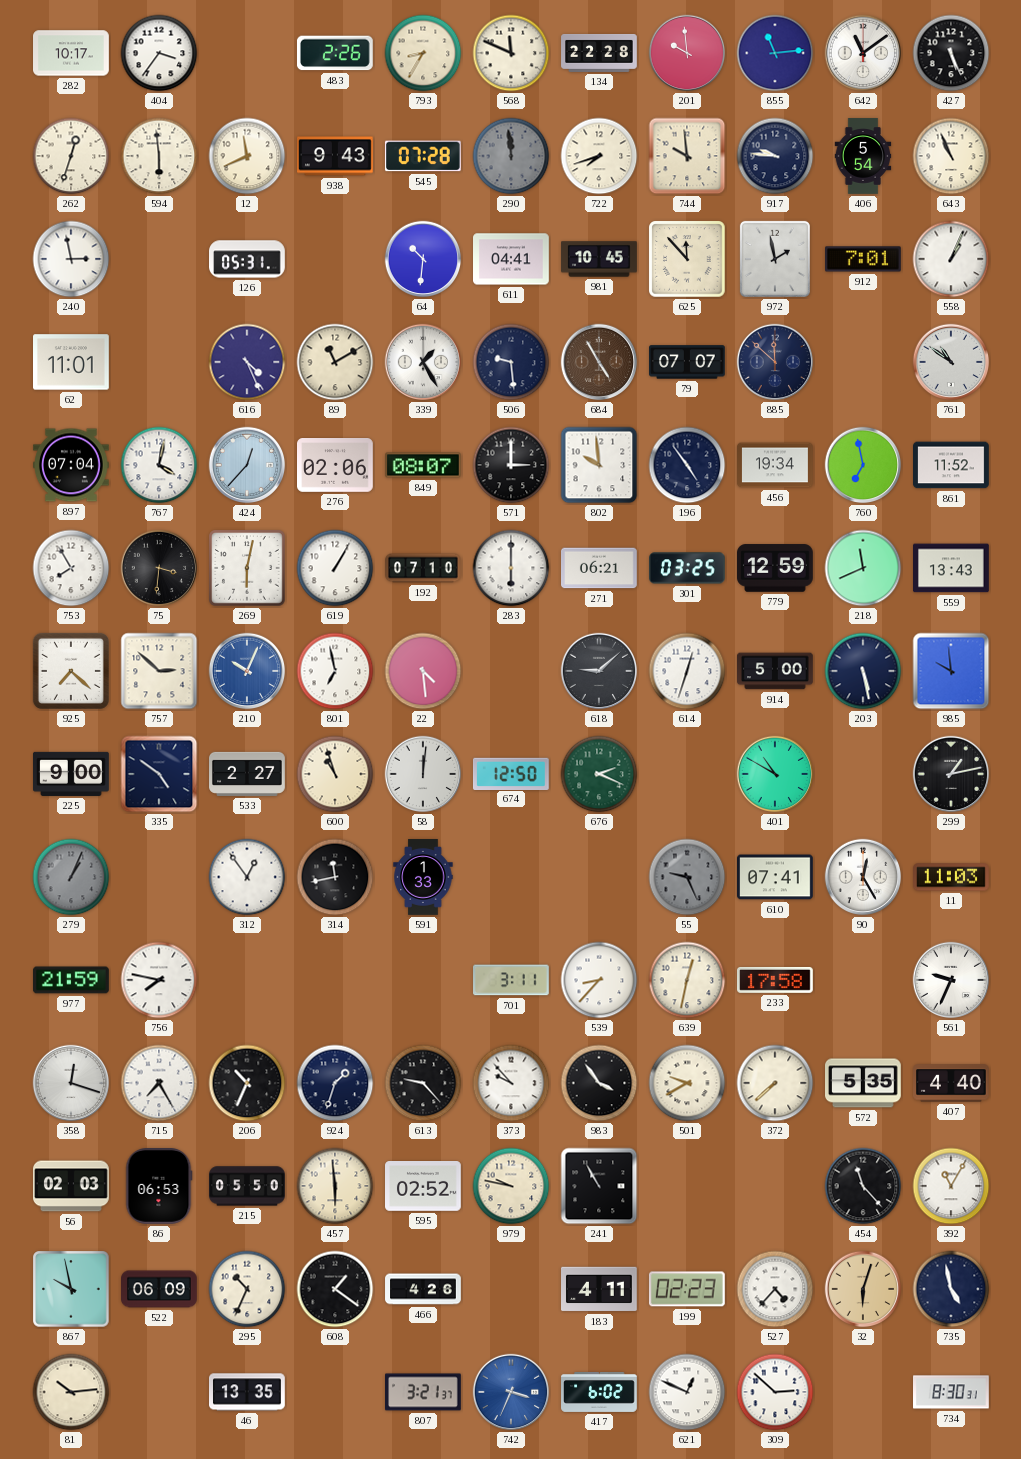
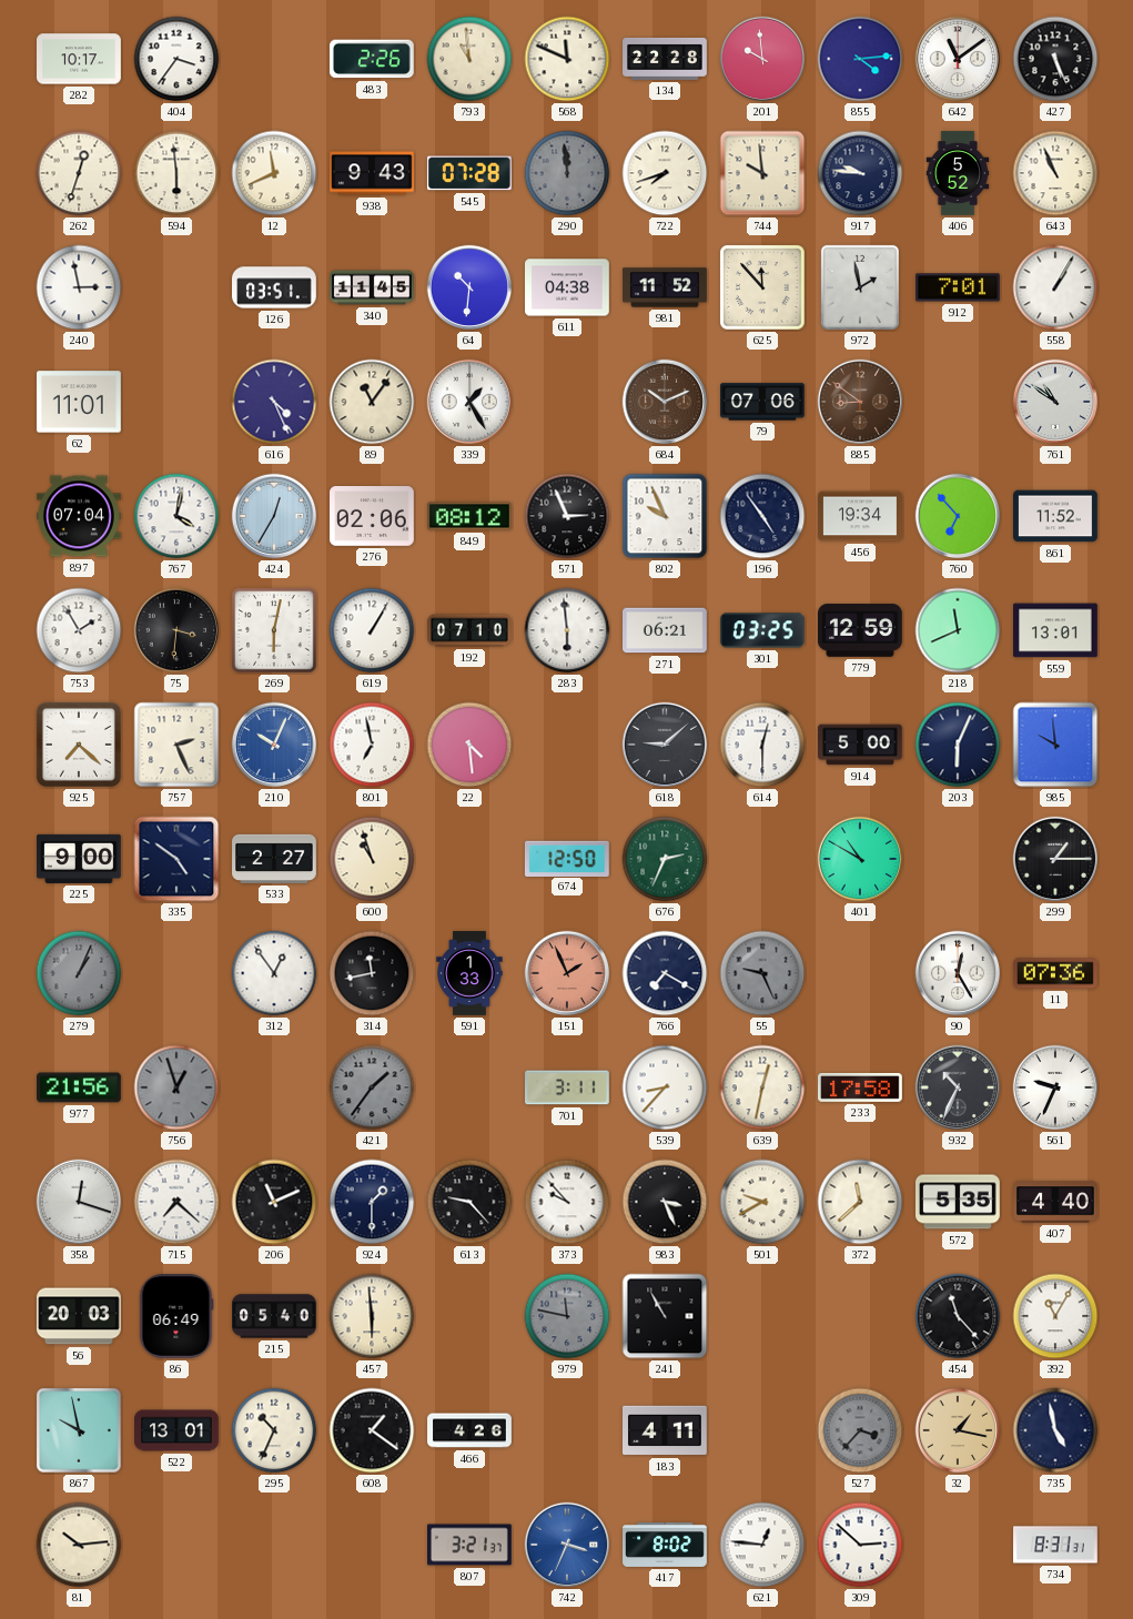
793: 8:35 -> 10:59
855: 11:14 -> 4:14
406: 5:54 -> 5:52
126: 05:31 -> 03:51
340: none -> 11:45
611: 04:41 -> 04:38
981: 10:45 -> 11:52
558: 1:04 -> 1:05
89: 11:10 -> 11:06
506: 9:29 -> none
684: 4:55 -> 10:11
79: 07:07 -> 07:06
885: 11:52 -> 8:51
885 dial: navy -> brown
424: 12:37 -> 12:35
849: 08:07 -> 08:12
571: 3:00 -> 2:56
802: 9:59 -> 9:56
760: 6:58 -> 6:53
753: 7:55 -> 1:55
283: 6:00 -> 5:59
559: 13:43 -> 13:01
757: 2:52 -> 2:26
614: 12:33 -> 12:30
203: 5:28 -> 6:04
58: 12:01 -> none
676: 2:19 -> 2:34
299: 1:13 -> 1:15
151: none -> 1:56
766: none -> 7:20
610: 07:41 -> none
11: 11:03 -> 07:36
977: 21:59 -> 21:56
756: 7:47 -> 12:57
756 dial: white -> grey
421: none -> 1:36
932: none -> 10:34
715: 7:25 -> 7:22
206: 10:34 -> 11:11
924: 1:33 -> 1:30
983: 3:54 -> 3:26
372: 7:38 -> 11:38
56: 02:03 -> 20:03
86: 06:53 -> 06:49
215: 05:50 -> 05:40
595: 02:52 -> none
979: 9:47 -> 11:47
979 dial: cream -> grey
522: 06:09 -> 13:01
199: 02:23 -> none
527: 4:37 -> 3:37
527 dial: white -> grey
32: 6:03 -> 1:17
46: 13:35 -> none
417: 6:02 -> 8:02
621: 12:49 -> 12:46
734: 8:30 -> 8:31
